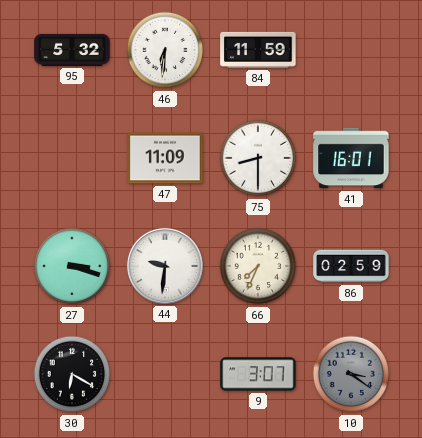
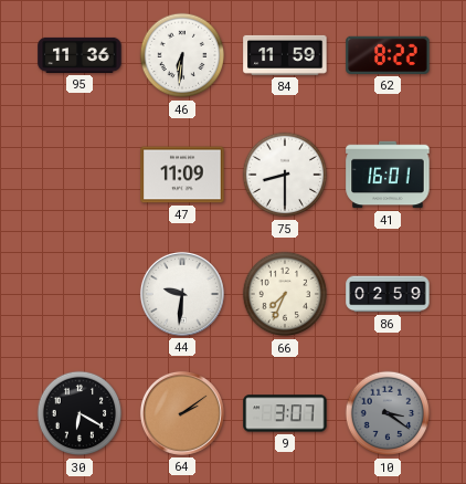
95: 5:32 -> 11:36
62: none -> 8:22
27: 3:18 -> none
64: none -> 2:09
